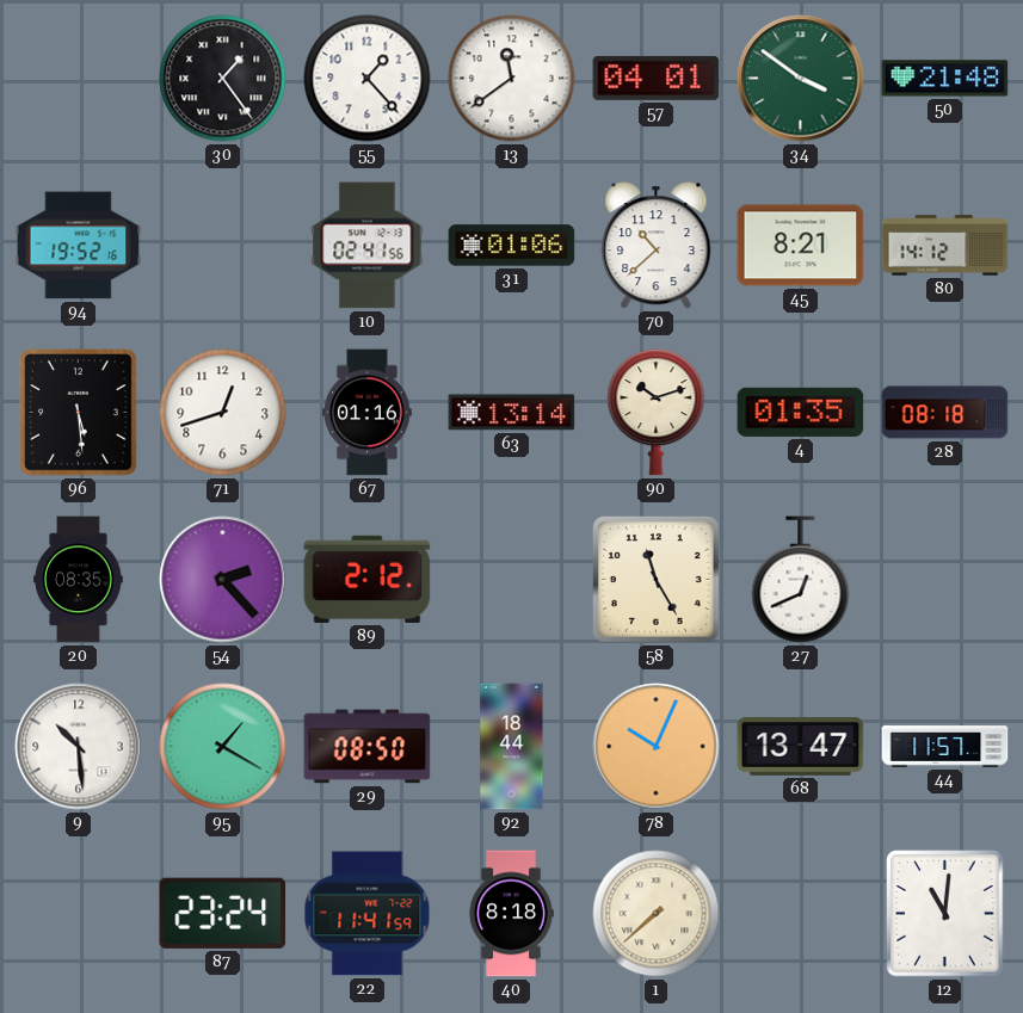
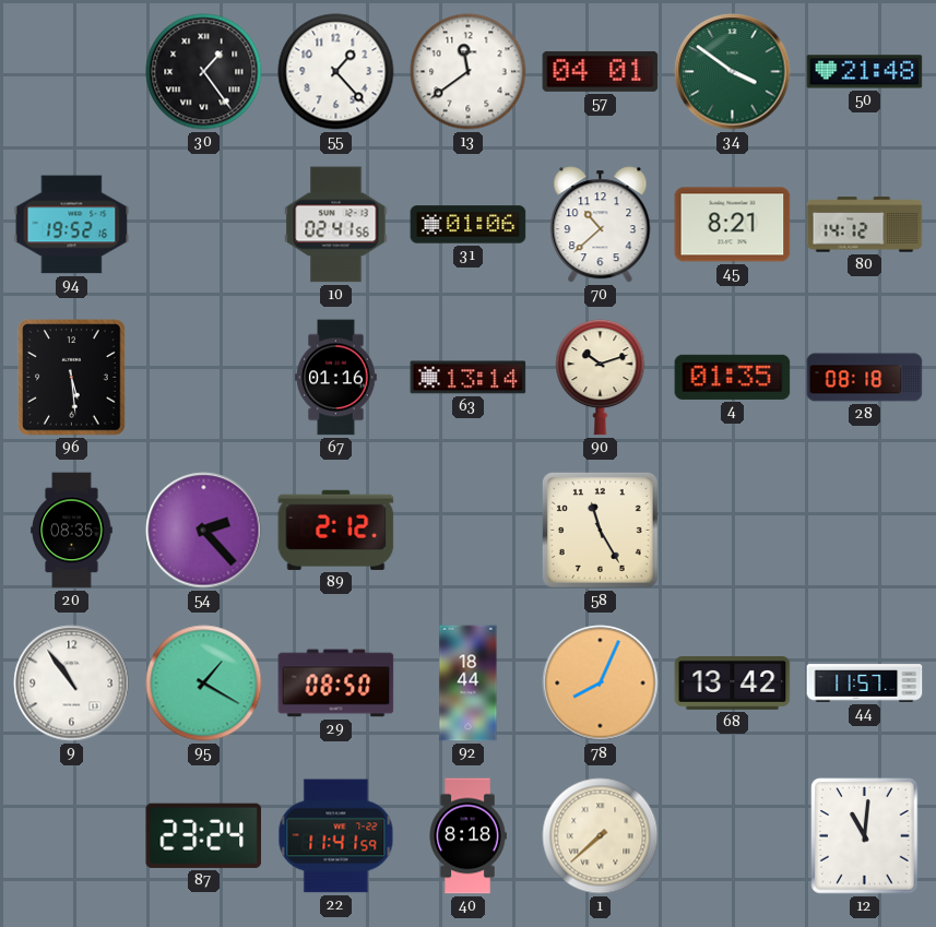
71: 12:42 -> none
27: 12:41 -> none
9: 10:29 -> 10:54
78: 10:04 -> 8:04
68: 13:47 -> 13:42
